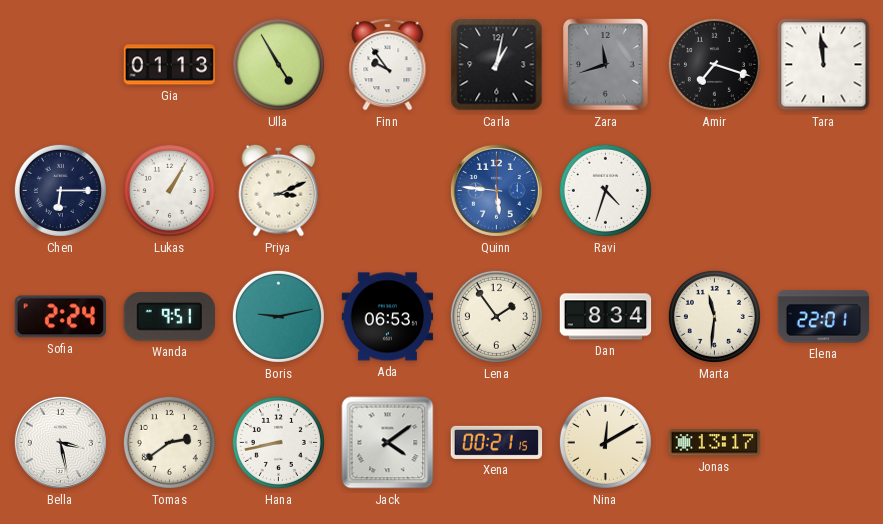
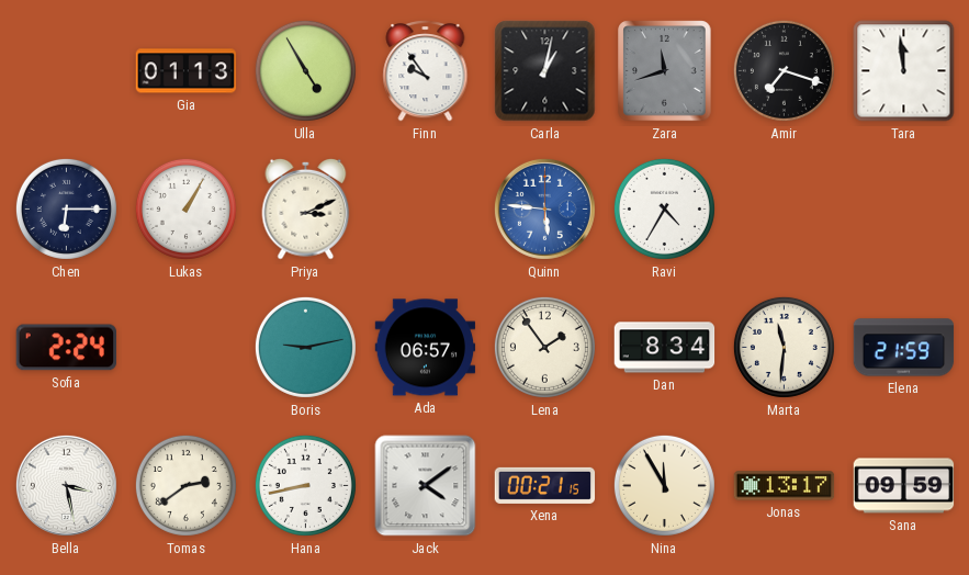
Ravi: 4:33 -> 4:35
Wanda: 9:51 -> none
Ada: 06:53 -> 06:57
Elena: 22:01 -> 21:59
Nina: 12:10 -> 11:55
Sana: none -> 09:59
